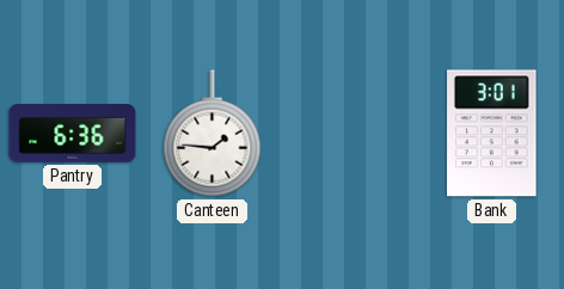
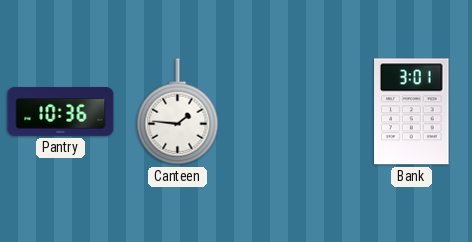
Pantry: 6:36 -> 10:36
